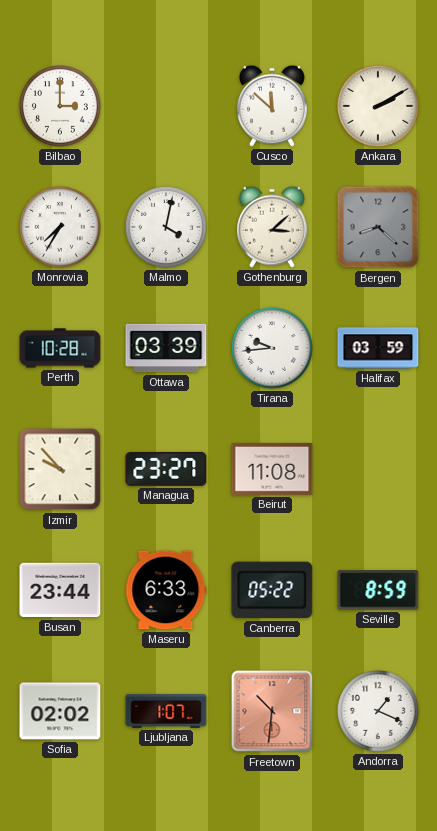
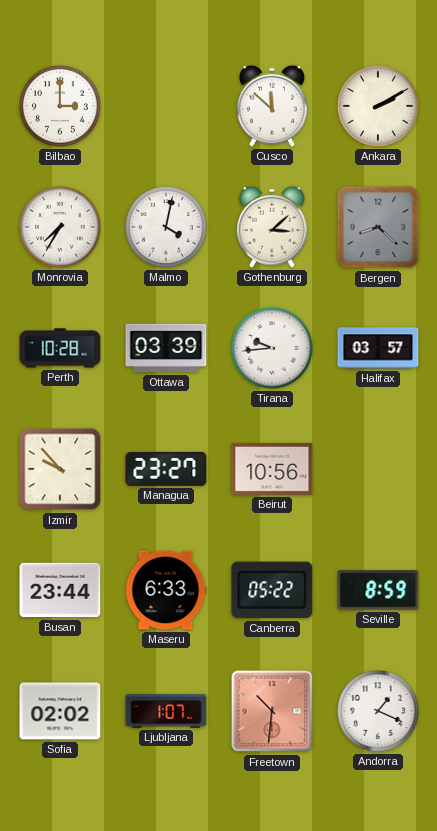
Halifax: 03:59 -> 03:57
Beirut: 11:08 -> 10:56
